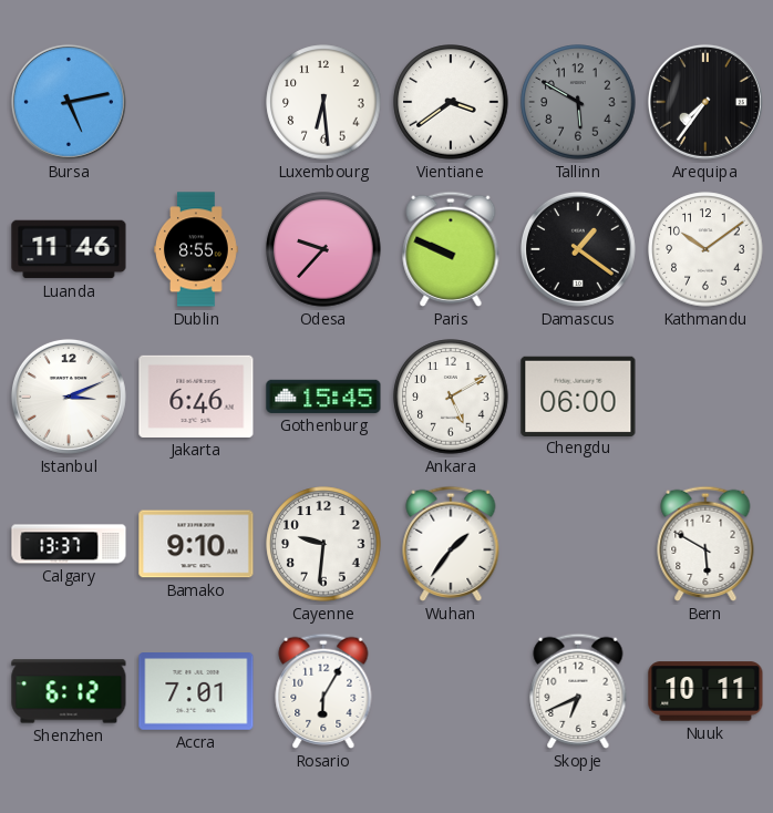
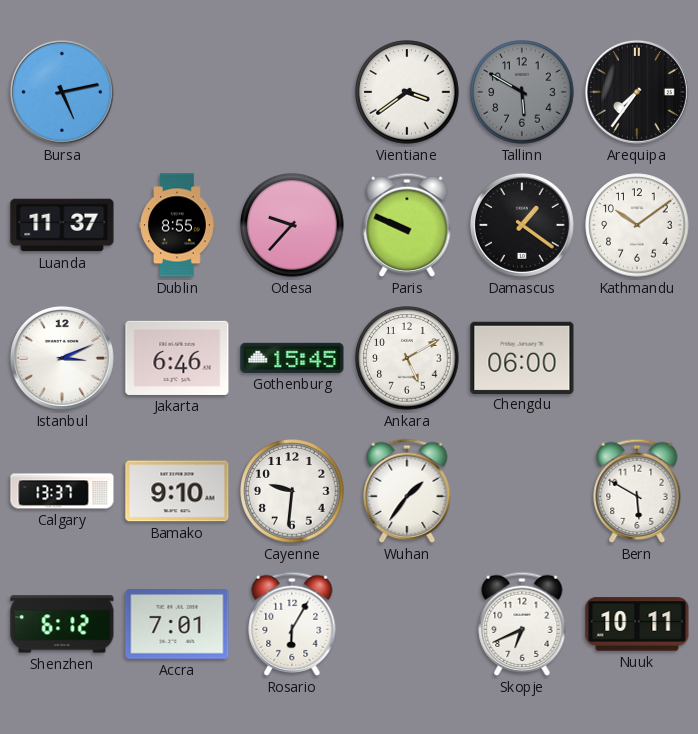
Luxembourg: 6:29 -> none
Luanda: 11:46 -> 11:37
